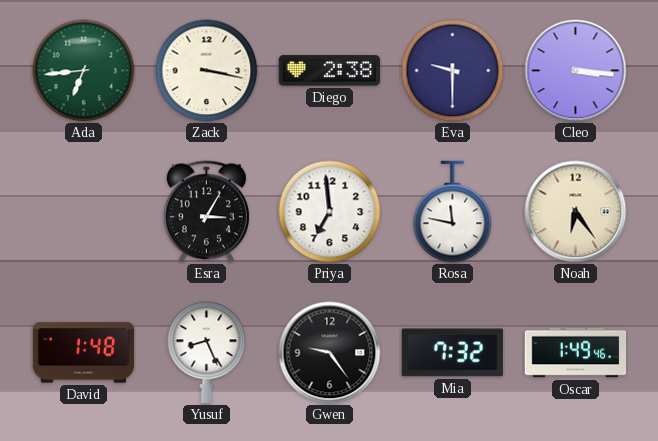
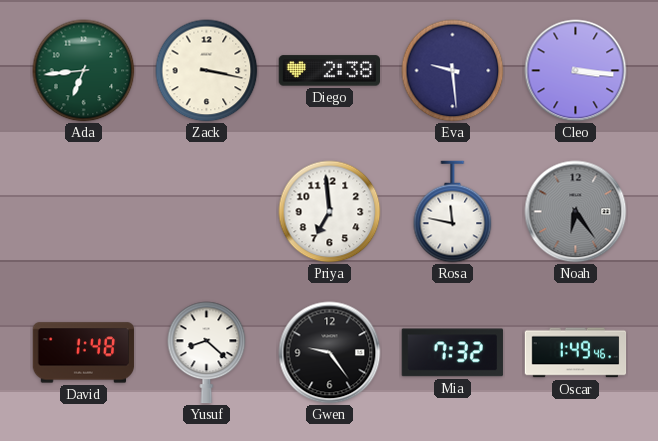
Eva: 9:30 -> 9:29
Esra: 3:05 -> none
Noah dial: cream -> grey
Yusuf: 8:26 -> 8:22
